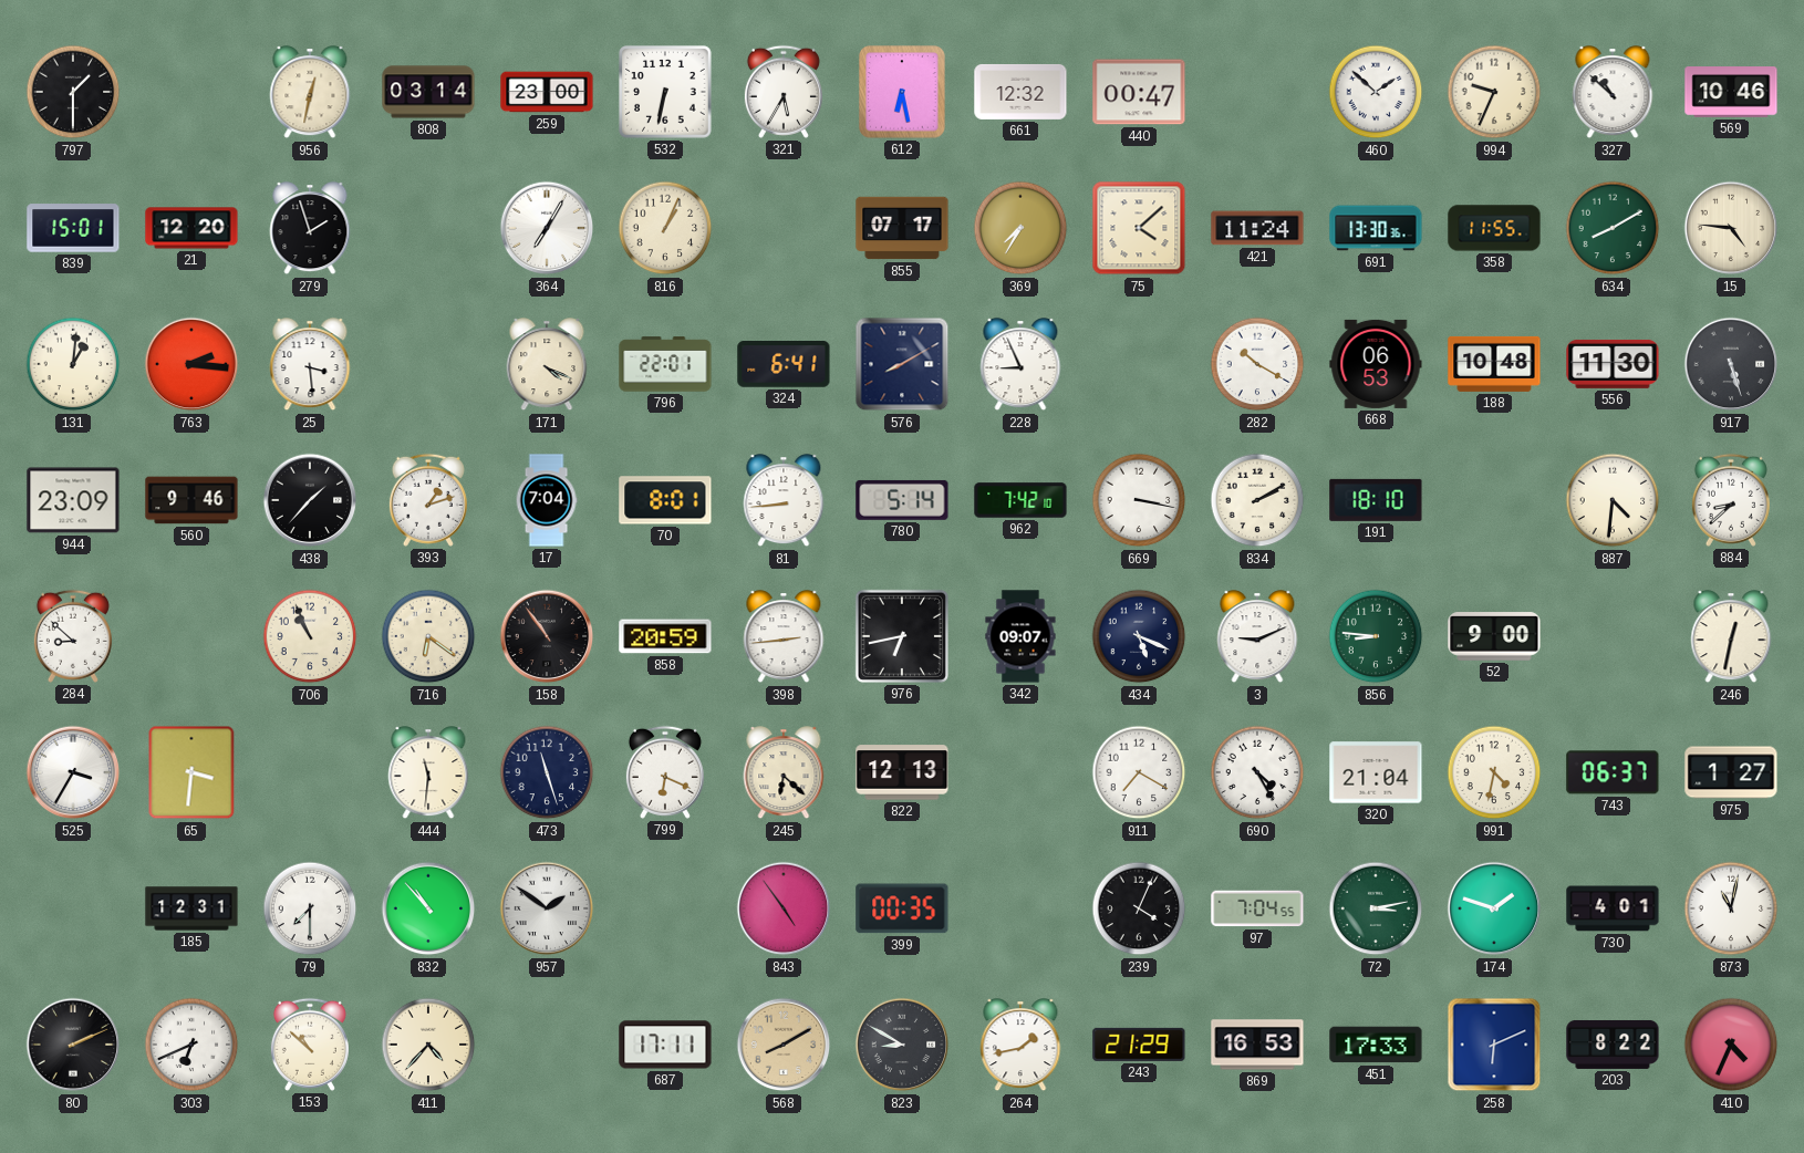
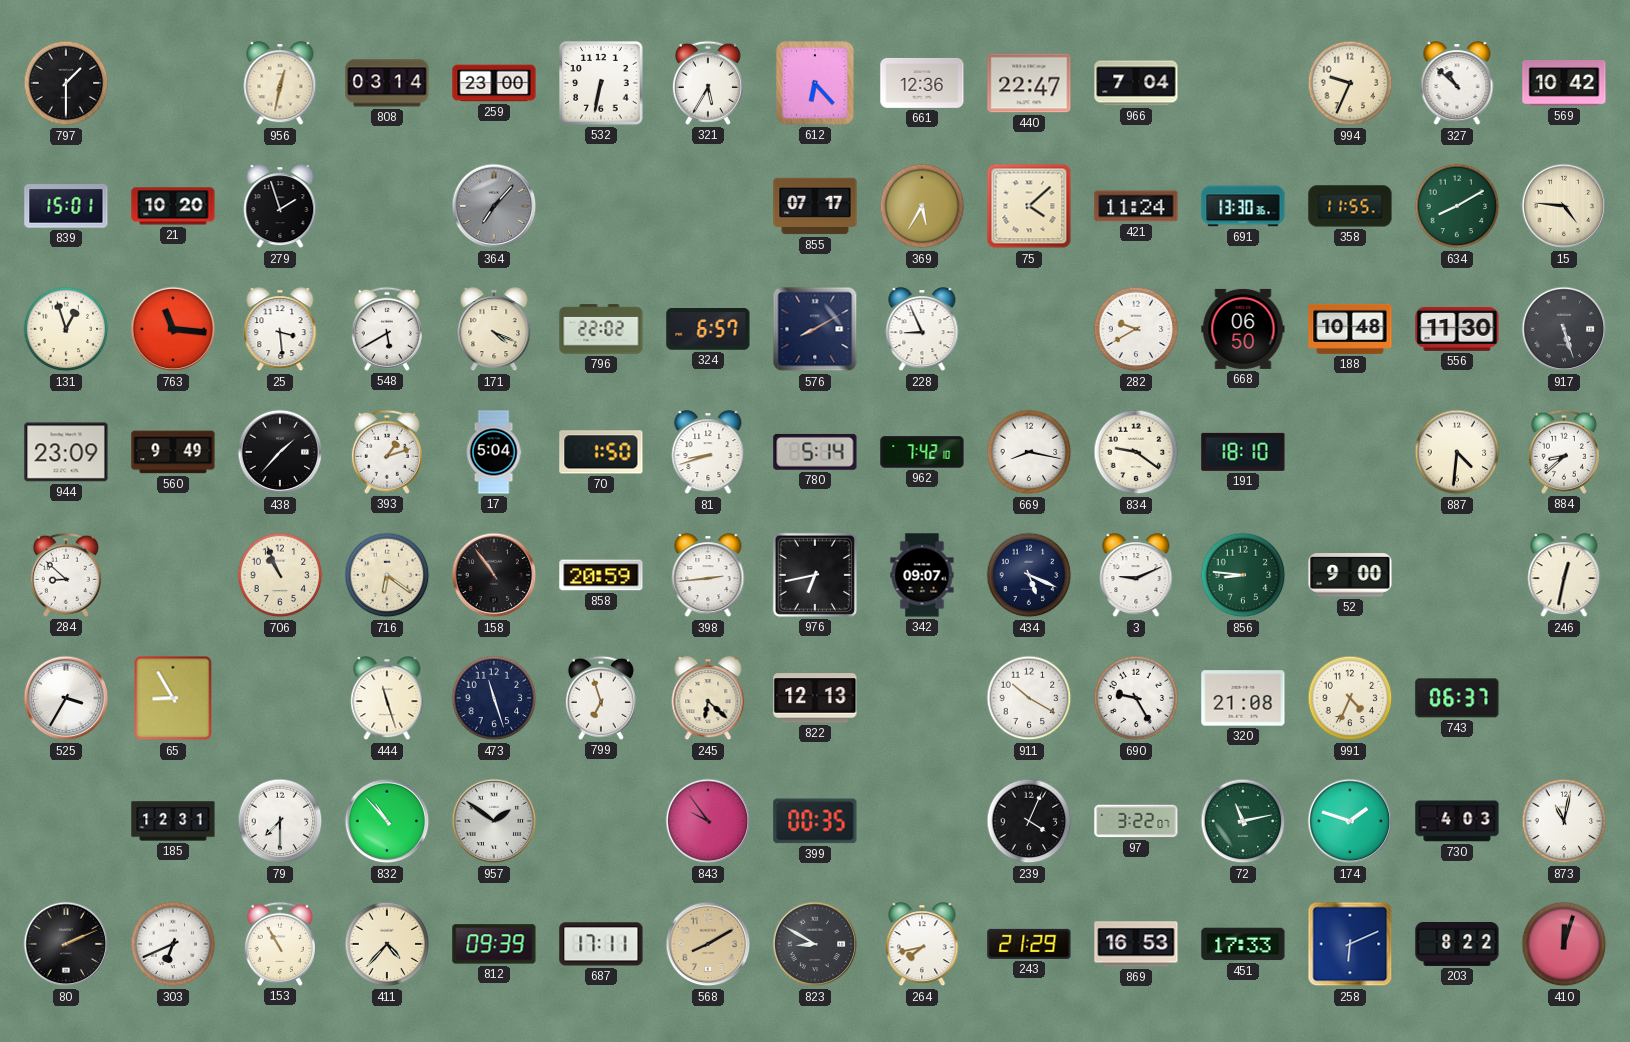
612: 6:28 -> 6:23
661: 12:32 -> 12:36
440: 00:47 -> 22:47
966: none -> 7:04
460: 1:52 -> none
569: 10:46 -> 10:42
21: 12:20 -> 10:20
364: 7:05 -> 7:07
364 dial: white -> grey
816: 1:04 -> none
369: 7:35 -> 5:35
131: 1:01 -> 12:57
763: 2:16 -> 11:16
548: none -> 5:40
796: 22:01 -> 22:02
324: 6:41 -> 6:57
282: 10:20 -> 9:40
668: 06:53 -> 06:50
560: 9:46 -> 9:49
17: 7:04 -> 5:04
70: 8:01 -> 1:50
81: 8:44 -> 8:42
669: 3:17 -> 8:17
834: 2:10 -> 9:21
65: 3:31 -> 8:55
444: 11:31 -> 11:27
799: 6:19 -> 6:57
911: 7:20 -> 10:20
690: 4:25 -> 9:25
320: 21:04 -> 21:08
991: 4:32 -> 4:34
975: 1:27 -> none
843: 4:54 -> 9:54
97: 7:04 -> 3:22
72: 3:13 -> 11:13
730: 4:01 -> 4:03
153: 10:52 -> 10:55
812: none -> 09:39
264: 1:43 -> 7:43
410: 4:34 -> 12:03
